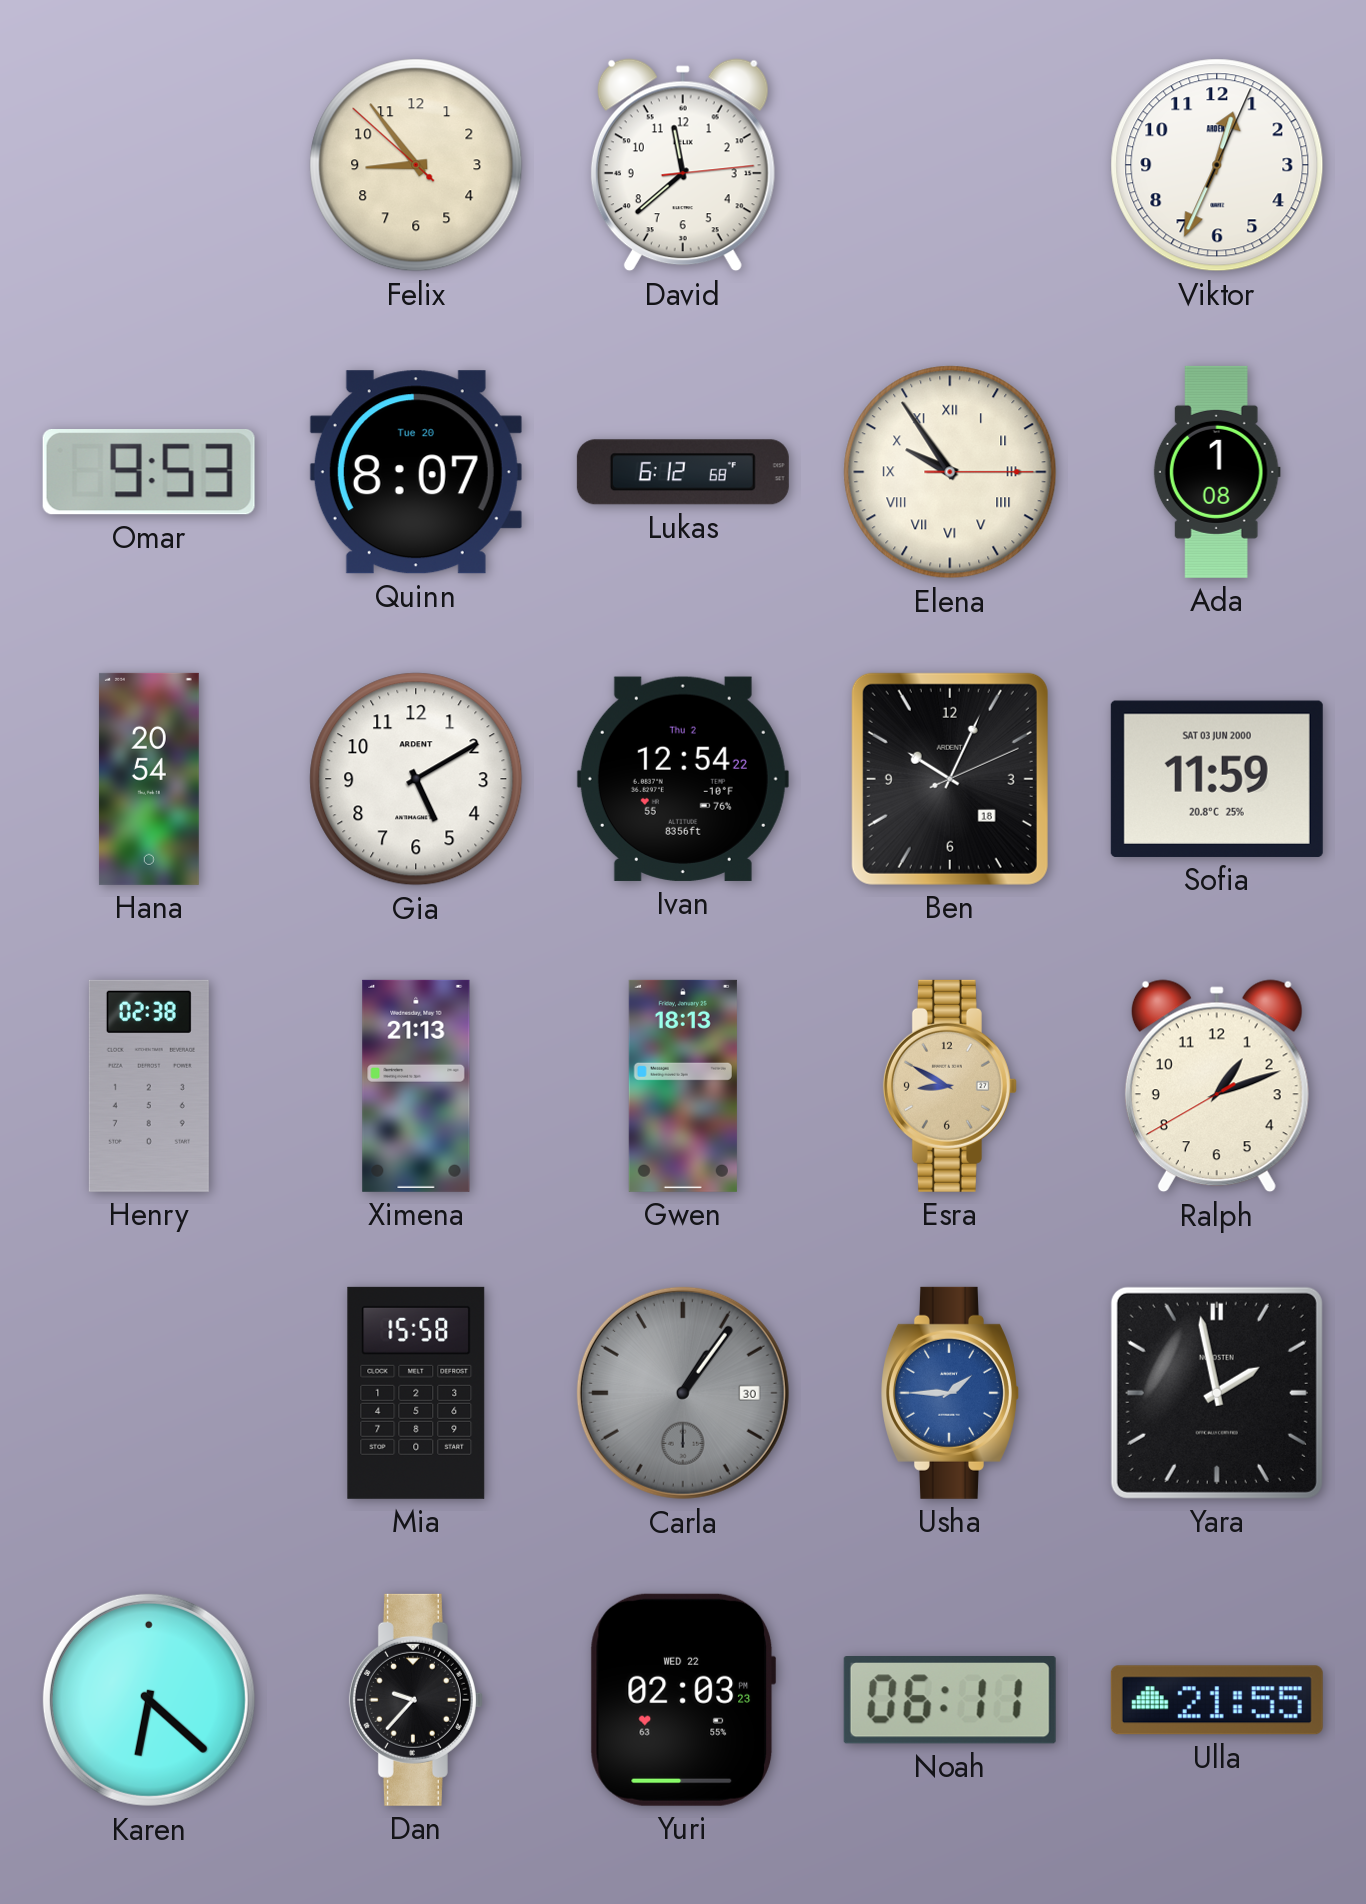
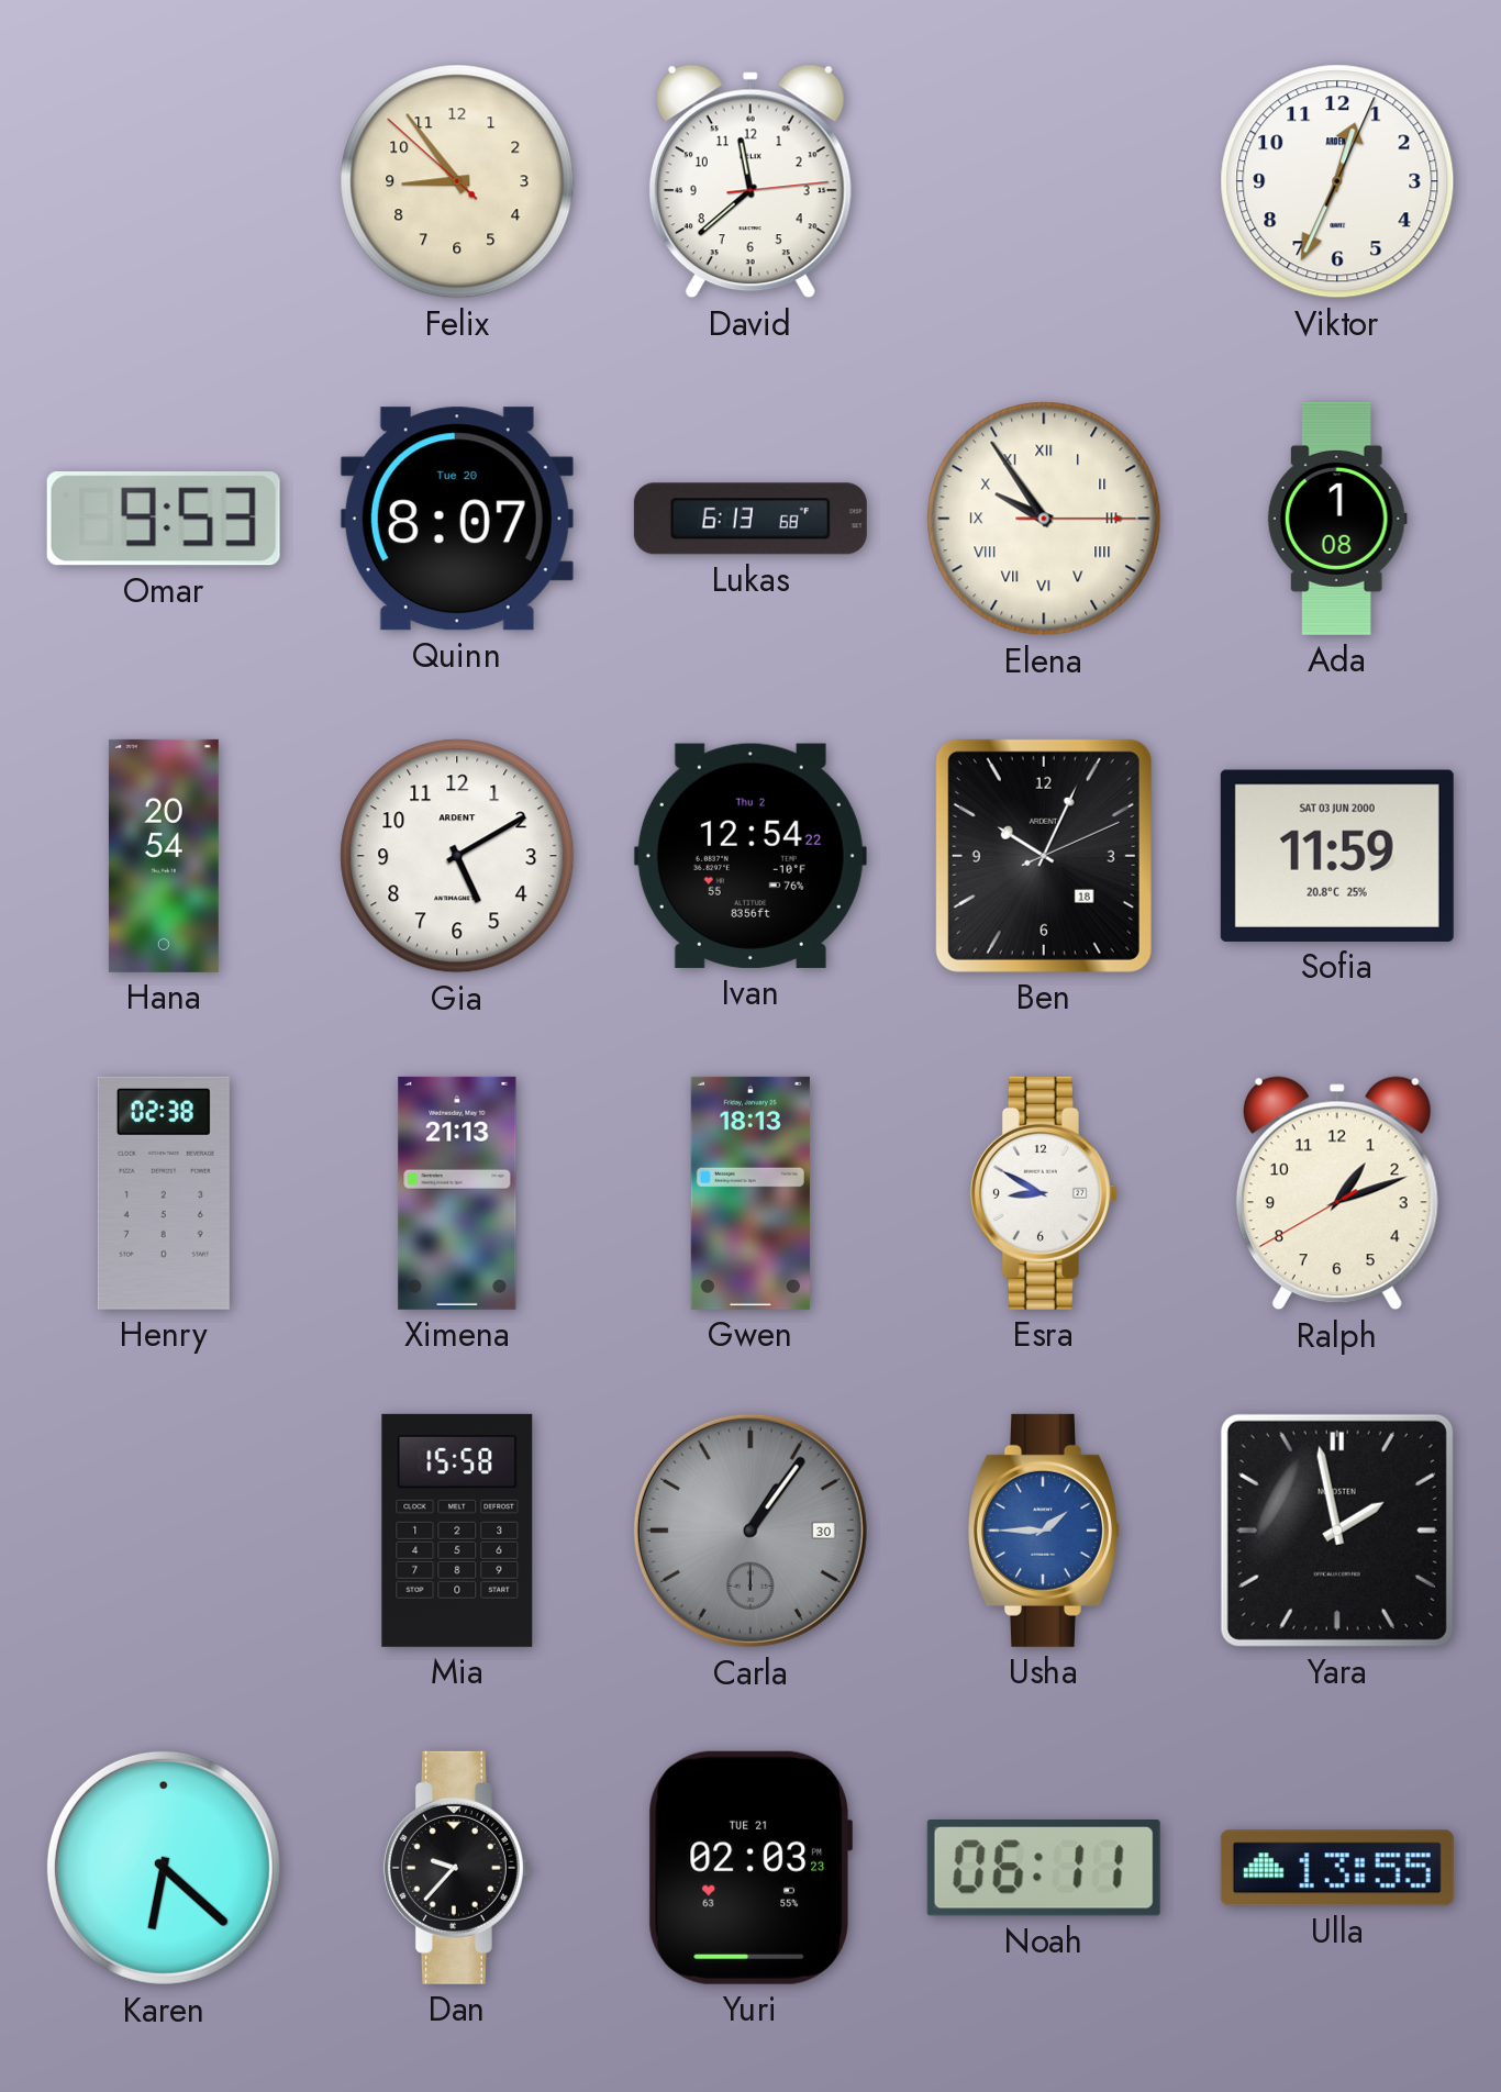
Lukas: 6:12 -> 6:13
Esra dial: champagne -> white
Yuri date: WED 22 -> TUE 21
Ulla: 21:55 -> 13:55
